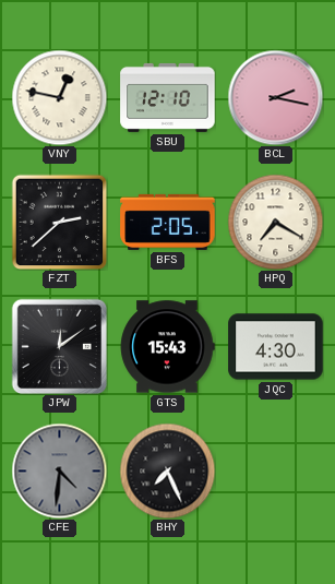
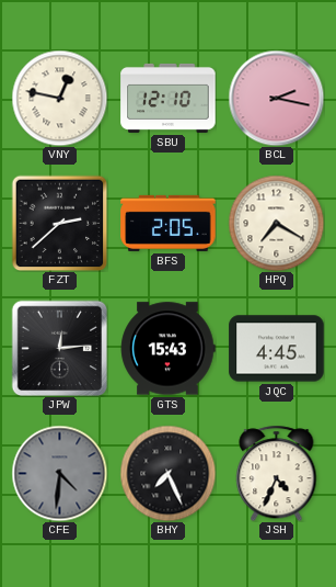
JPW: 12:09 -> 12:14
JQC: 4:30 -> 4:45
JSH: none -> 4:34
